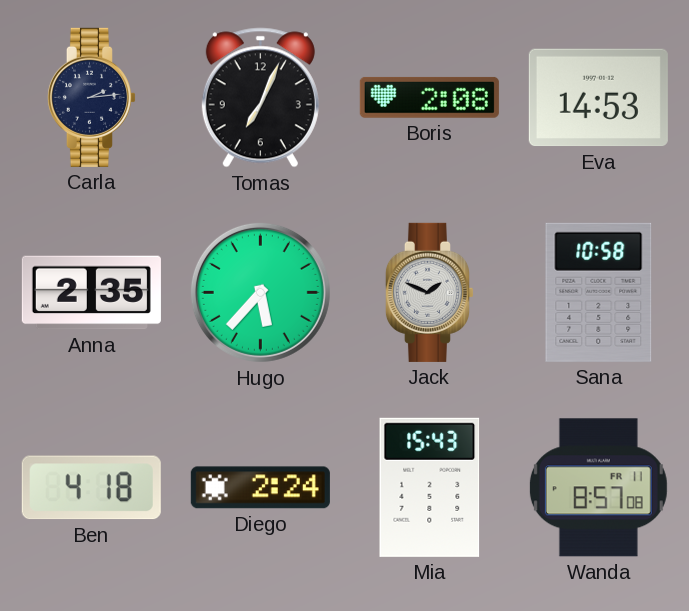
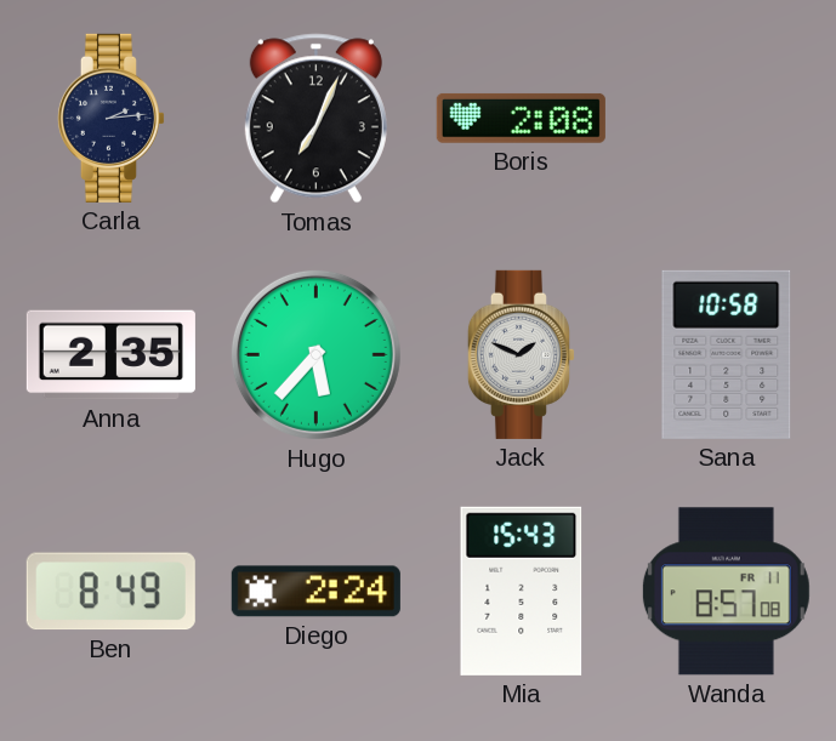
Eva: 14:53 -> none
Ben: 4:18 -> 8:49
